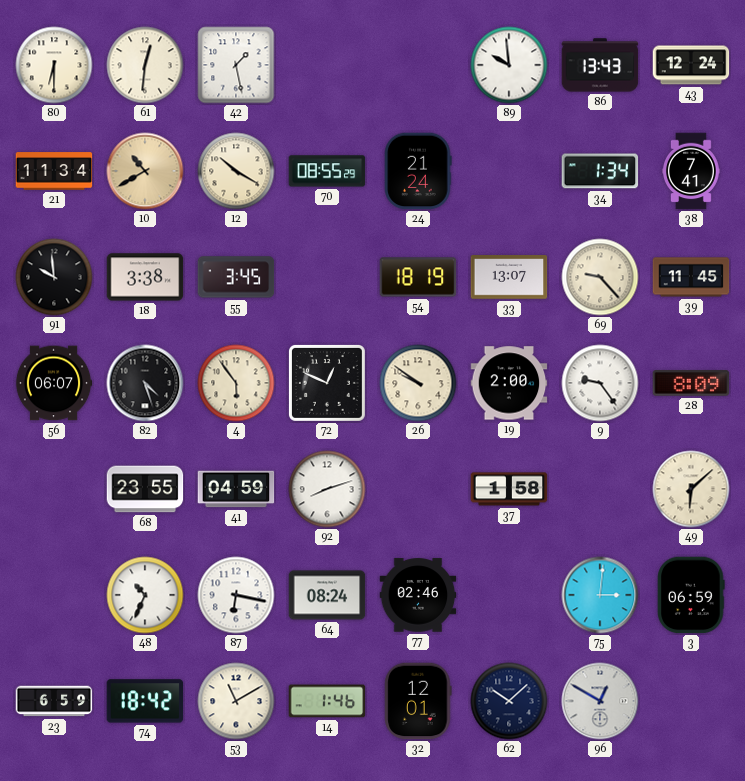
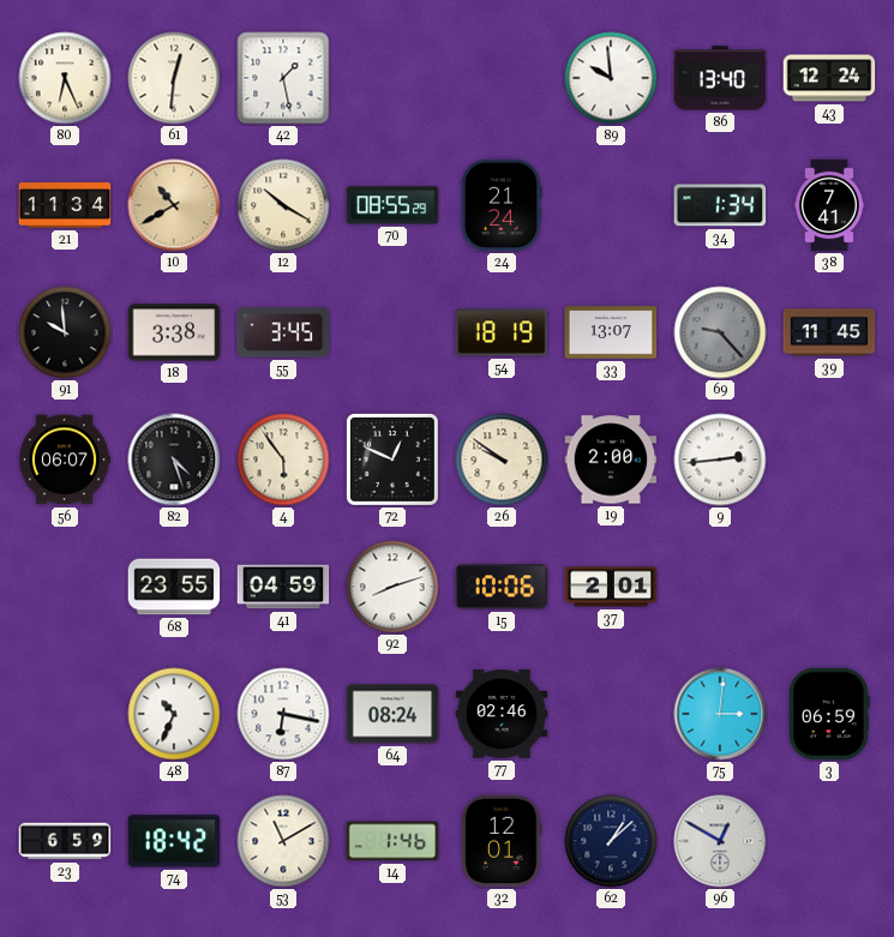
80: 6:30 -> 6:26
86: 13:43 -> 13:40
69 dial: cream -> grey
9: 9:24 -> 2:44
28: 8:09 -> none
15: none -> 10:06
37: 1:58 -> 2:01
49: 6:08 -> none
62: 10:08 -> 1:08
